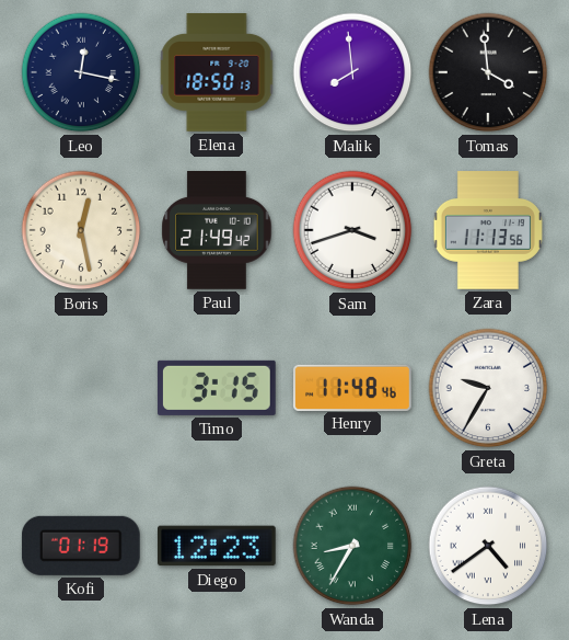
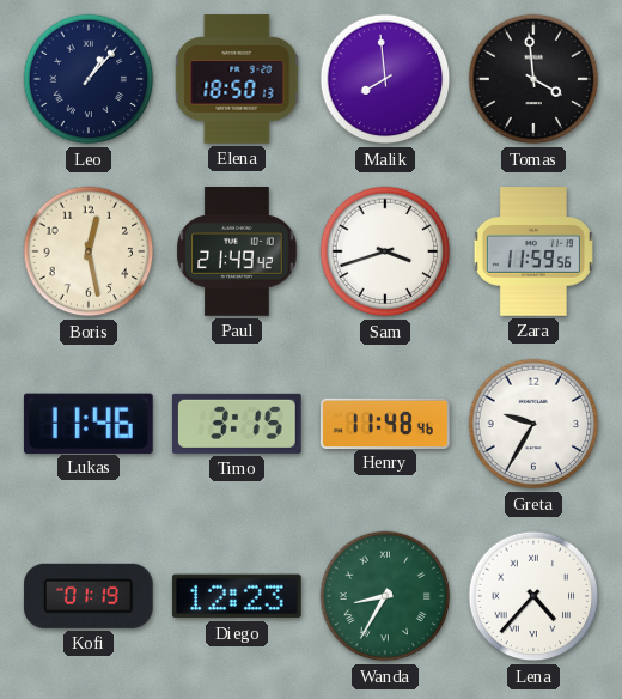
Leo: 12:17 -> 1:07
Zara: 11:13 -> 11:59
Lukas: none -> 11:46
Lena: 4:39 -> 4:37
